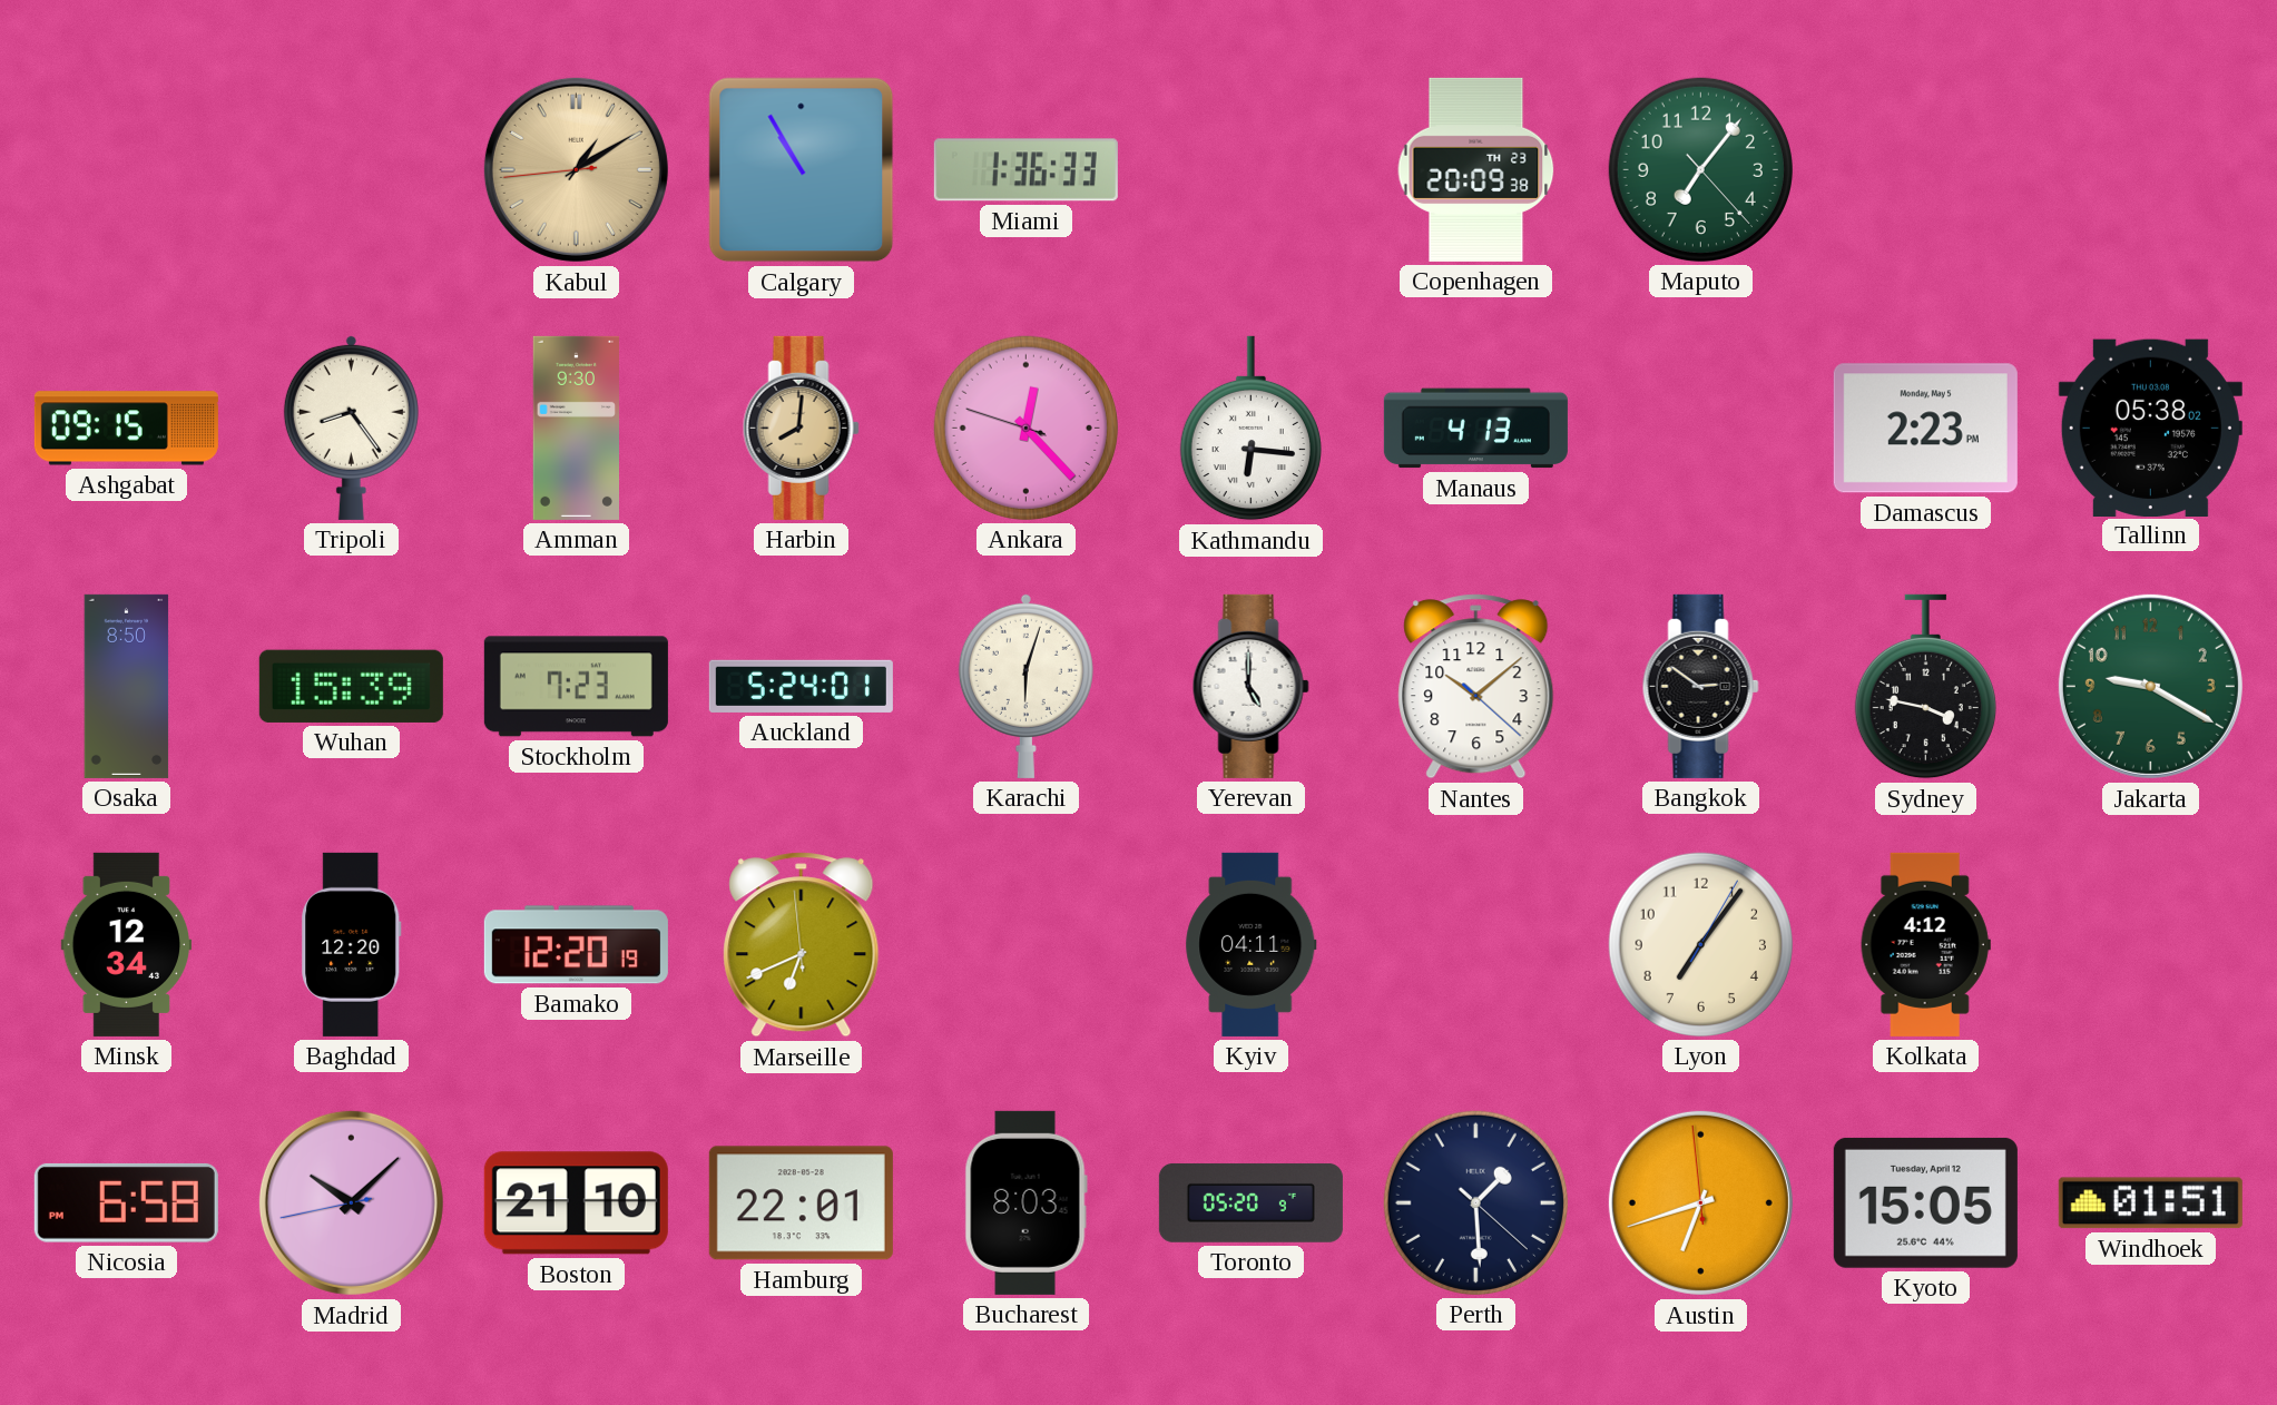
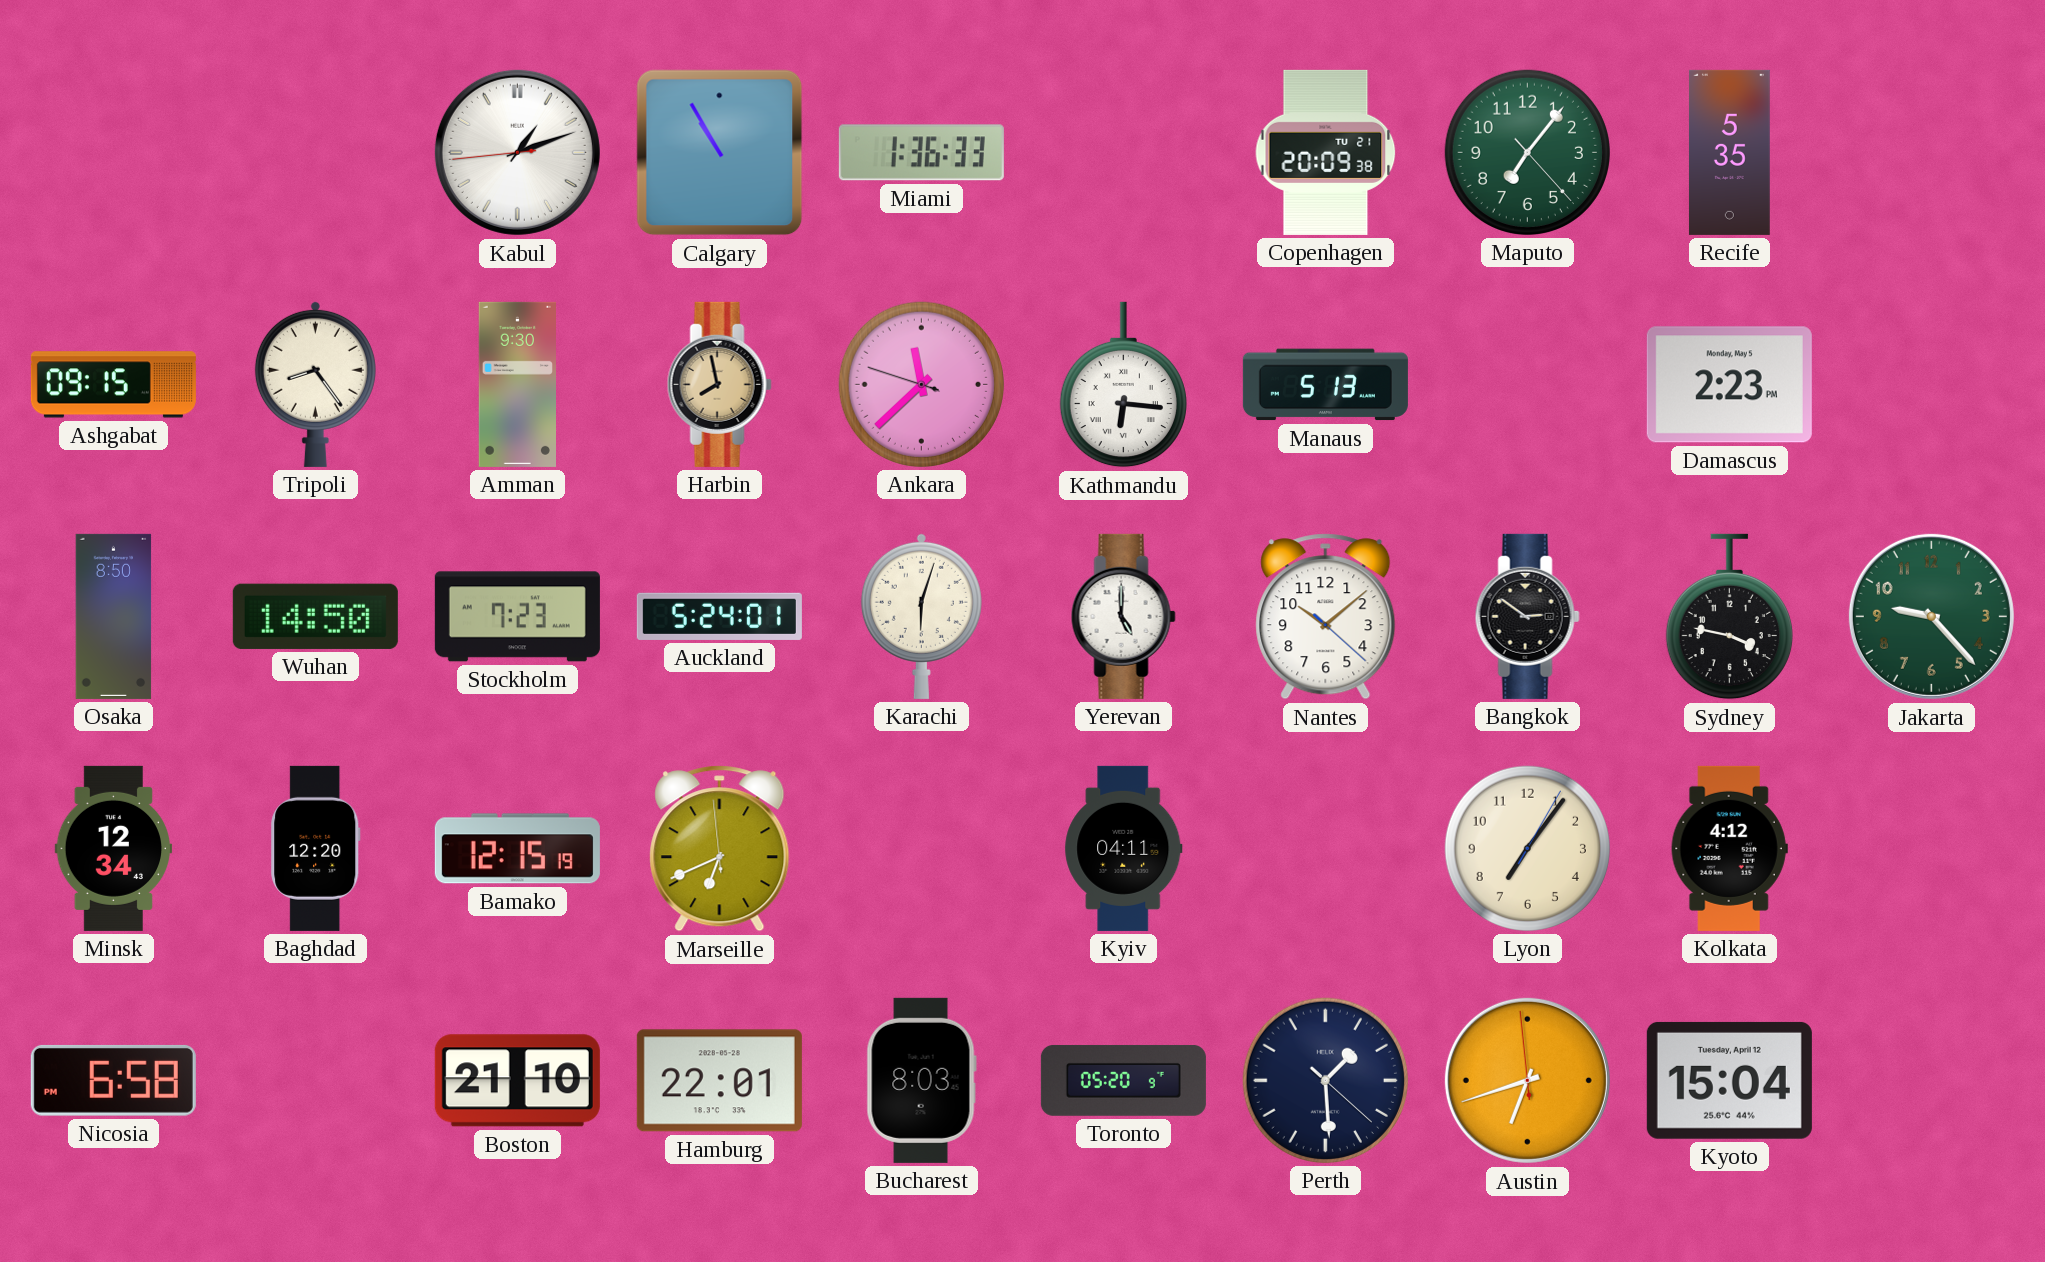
Kabul: 1:09 -> 1:11
Kabul dial: champagne -> white
Copenhagen date: TH 23 -> TU 21
Recife: none -> 5:35
Harbin: 8:01 -> 7:58
Ankara: 12:22 -> 11:37
Manaus: 4:13 -> 5:13
Tallinn: 05:38 -> none
Wuhan: 15:39 -> 14:50
Jakarta: 9:20 -> 9:23
Bamako: 12:20 -> 12:15
Madrid: 10:07 -> none
Kyoto: 15:05 -> 15:04
Windhoek: 01:51 -> none
